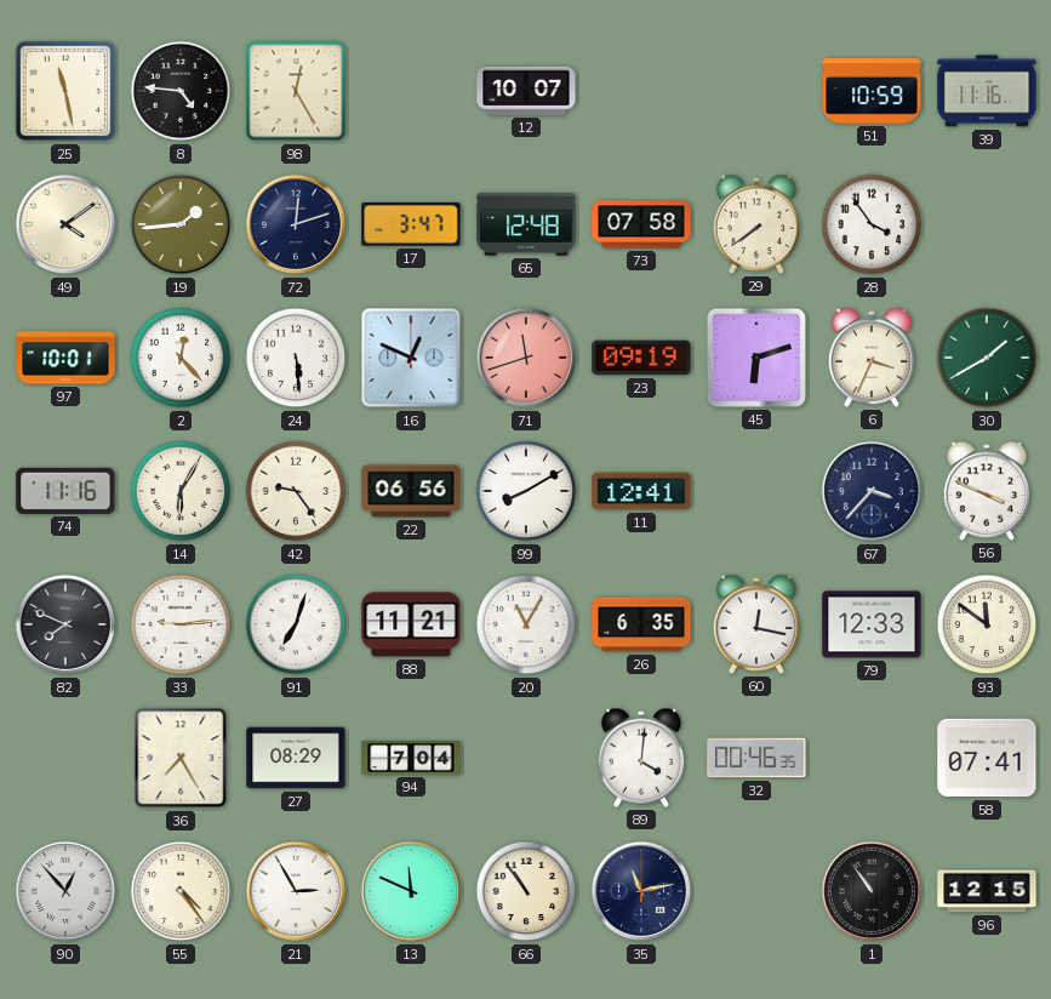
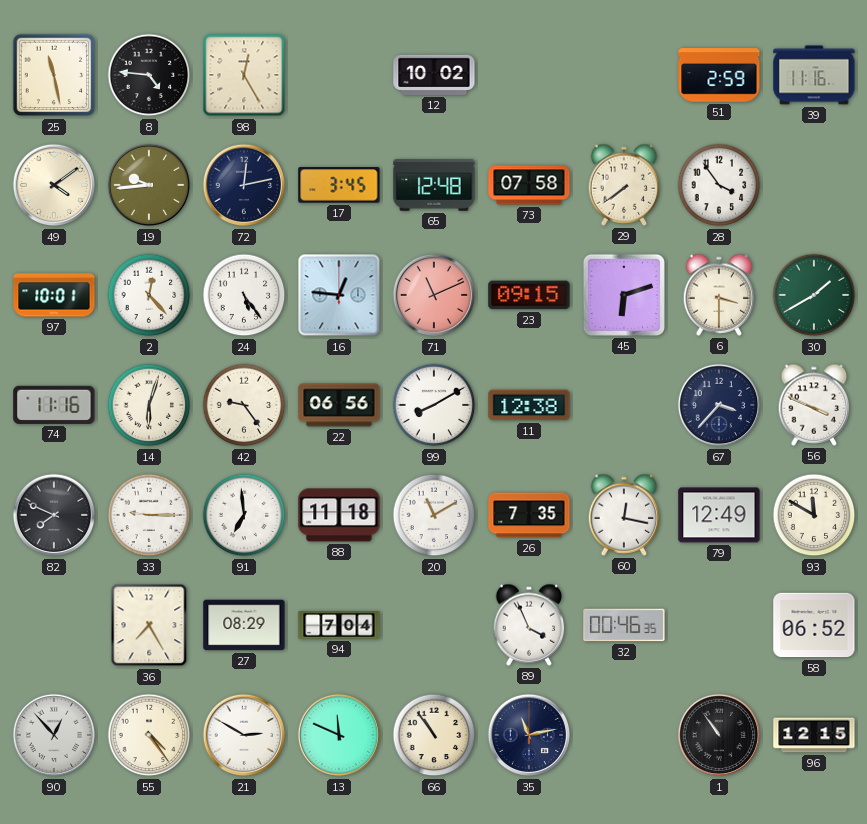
12: 10:07 -> 10:02
51: 10:59 -> 2:59
19: 1:44 -> 9:44
72: 12:12 -> 12:13
17: 3:47 -> 3:45
24: 5:29 -> 5:24
16: 12:49 -> 12:46
71: 11:42 -> 11:11
23: 09:19 -> 09:15
6: 3:34 -> 3:30
14: 6:05 -> 6:03
11: 12:41 -> 12:38
33: 9:14 -> 9:15
91: 7:03 -> 6:59
88: 11:21 -> 11:18
20: 11:05 -> 11:10
26: 6:35 -> 7:35
79: 12:33 -> 12:49
93: 11:51 -> 11:50
89: 4:01 -> 3:56
58: 07:41 -> 06:52
21: 2:55 -> 2:50
